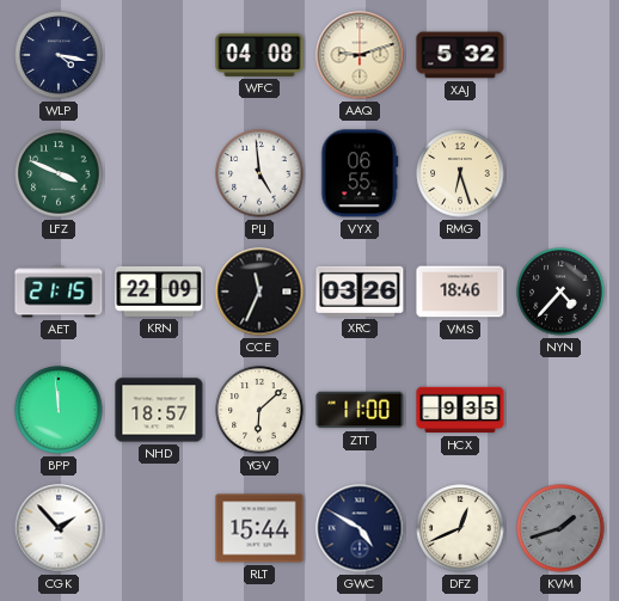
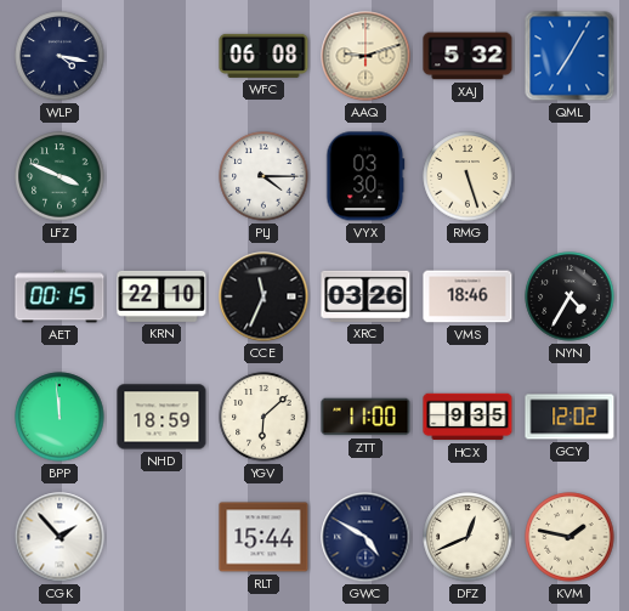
WFC: 04:08 -> 06:08
QML: none -> 7:05
PLJ: 4:59 -> 4:15
VYX: 06:55 -> 03:30
RMG: 6:27 -> 5:27
AET: 21:15 -> 00:15
KRN: 22:09 -> 22:10
NYN: 4:37 -> 4:35
NHD: 18:57 -> 18:59
GCY: none -> 12:02
KVM: 1:42 -> 1:47
KVM dial: grey -> cream
